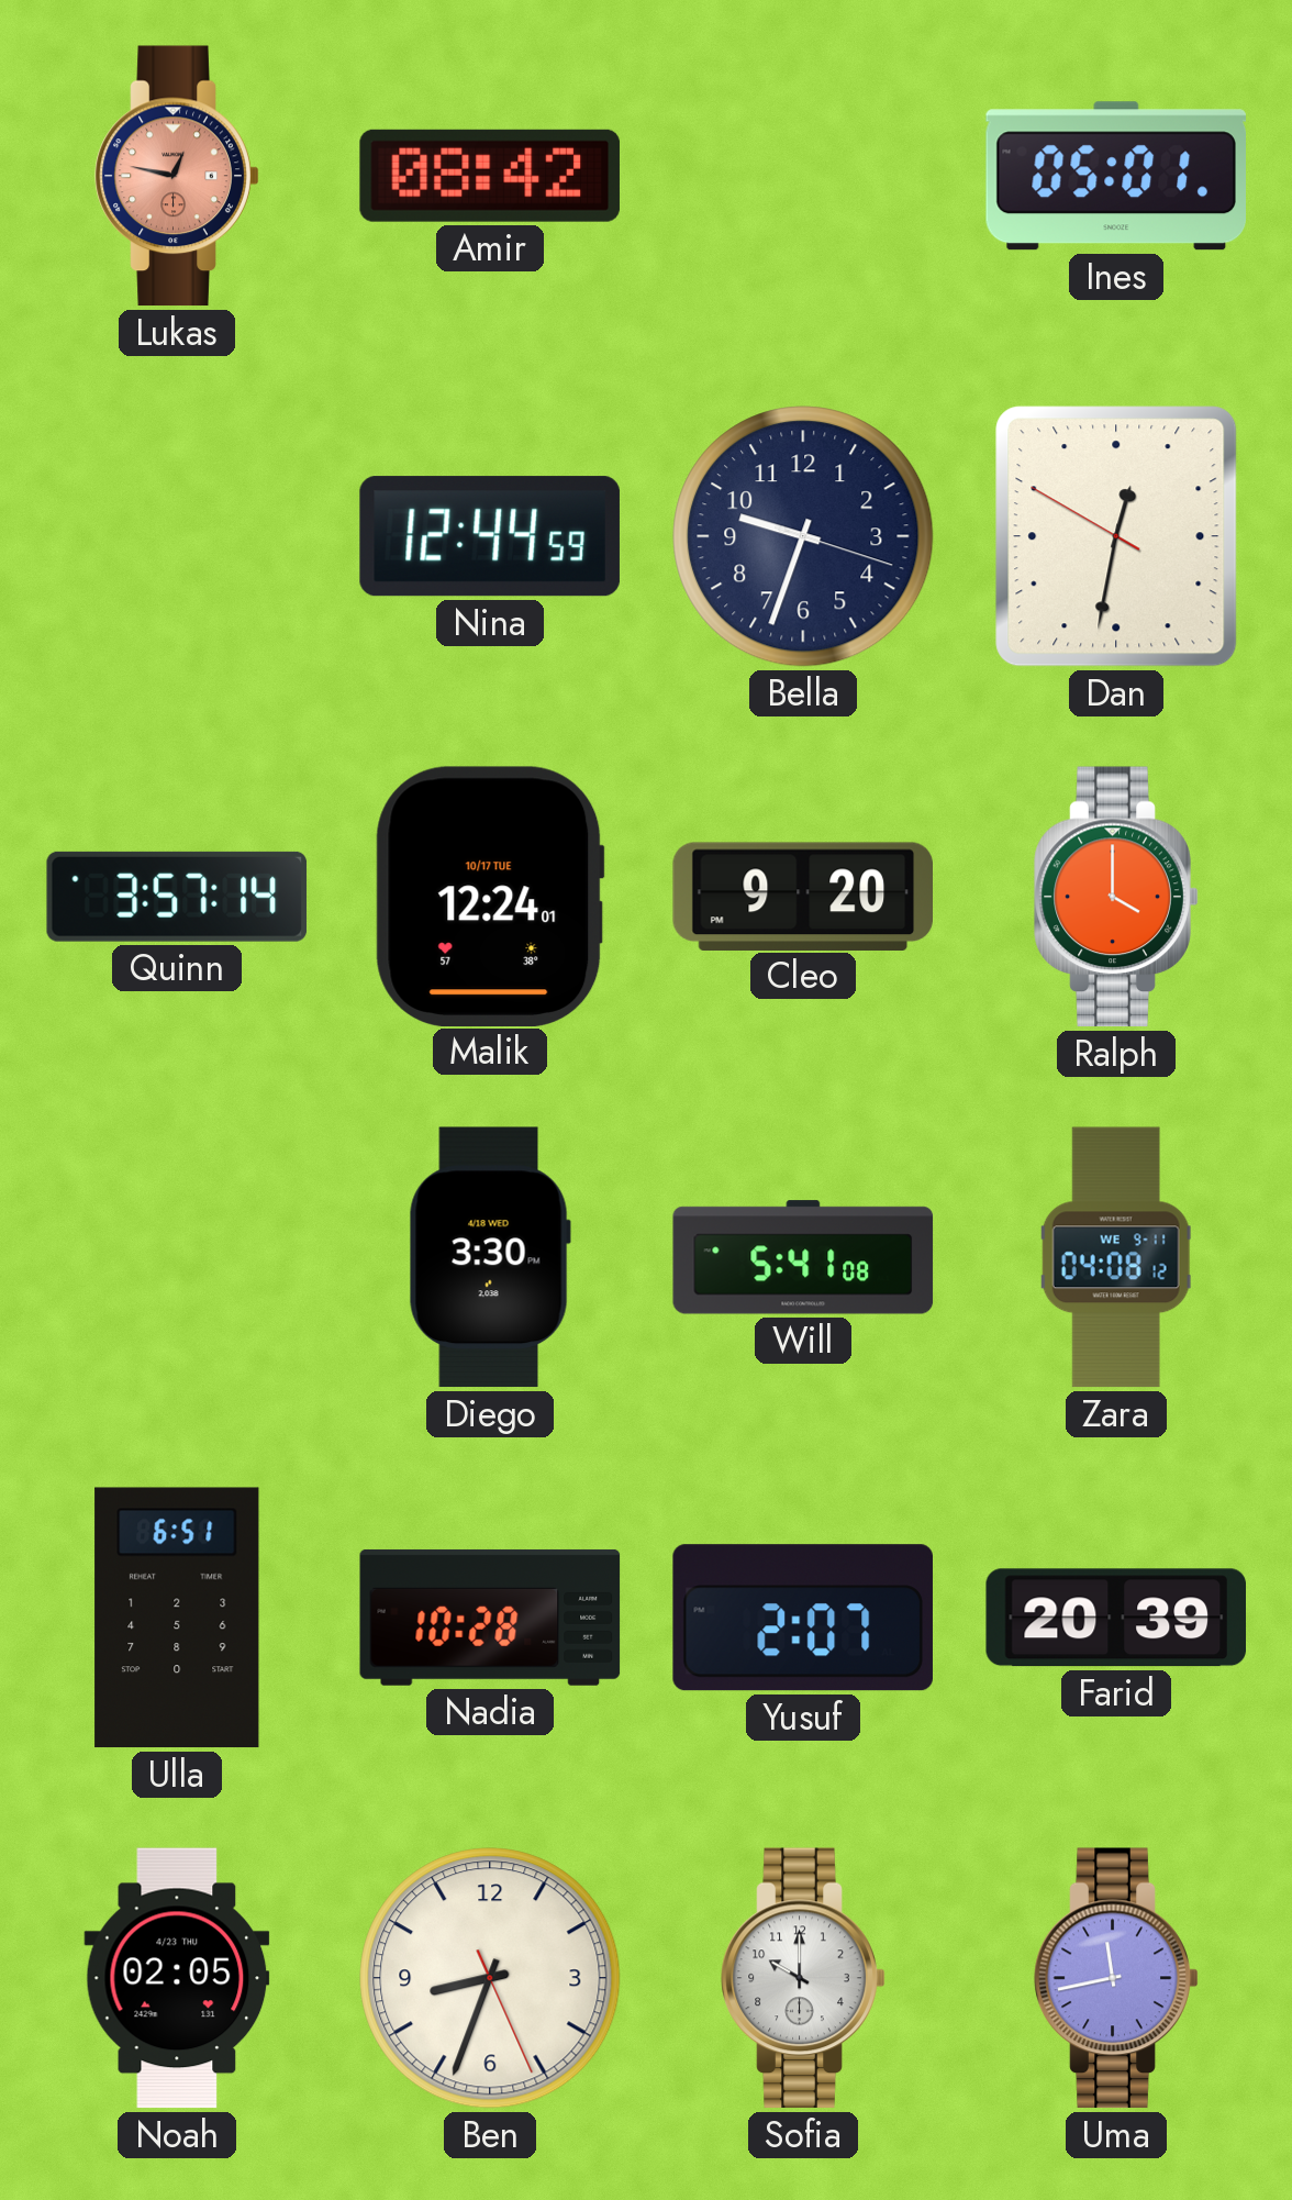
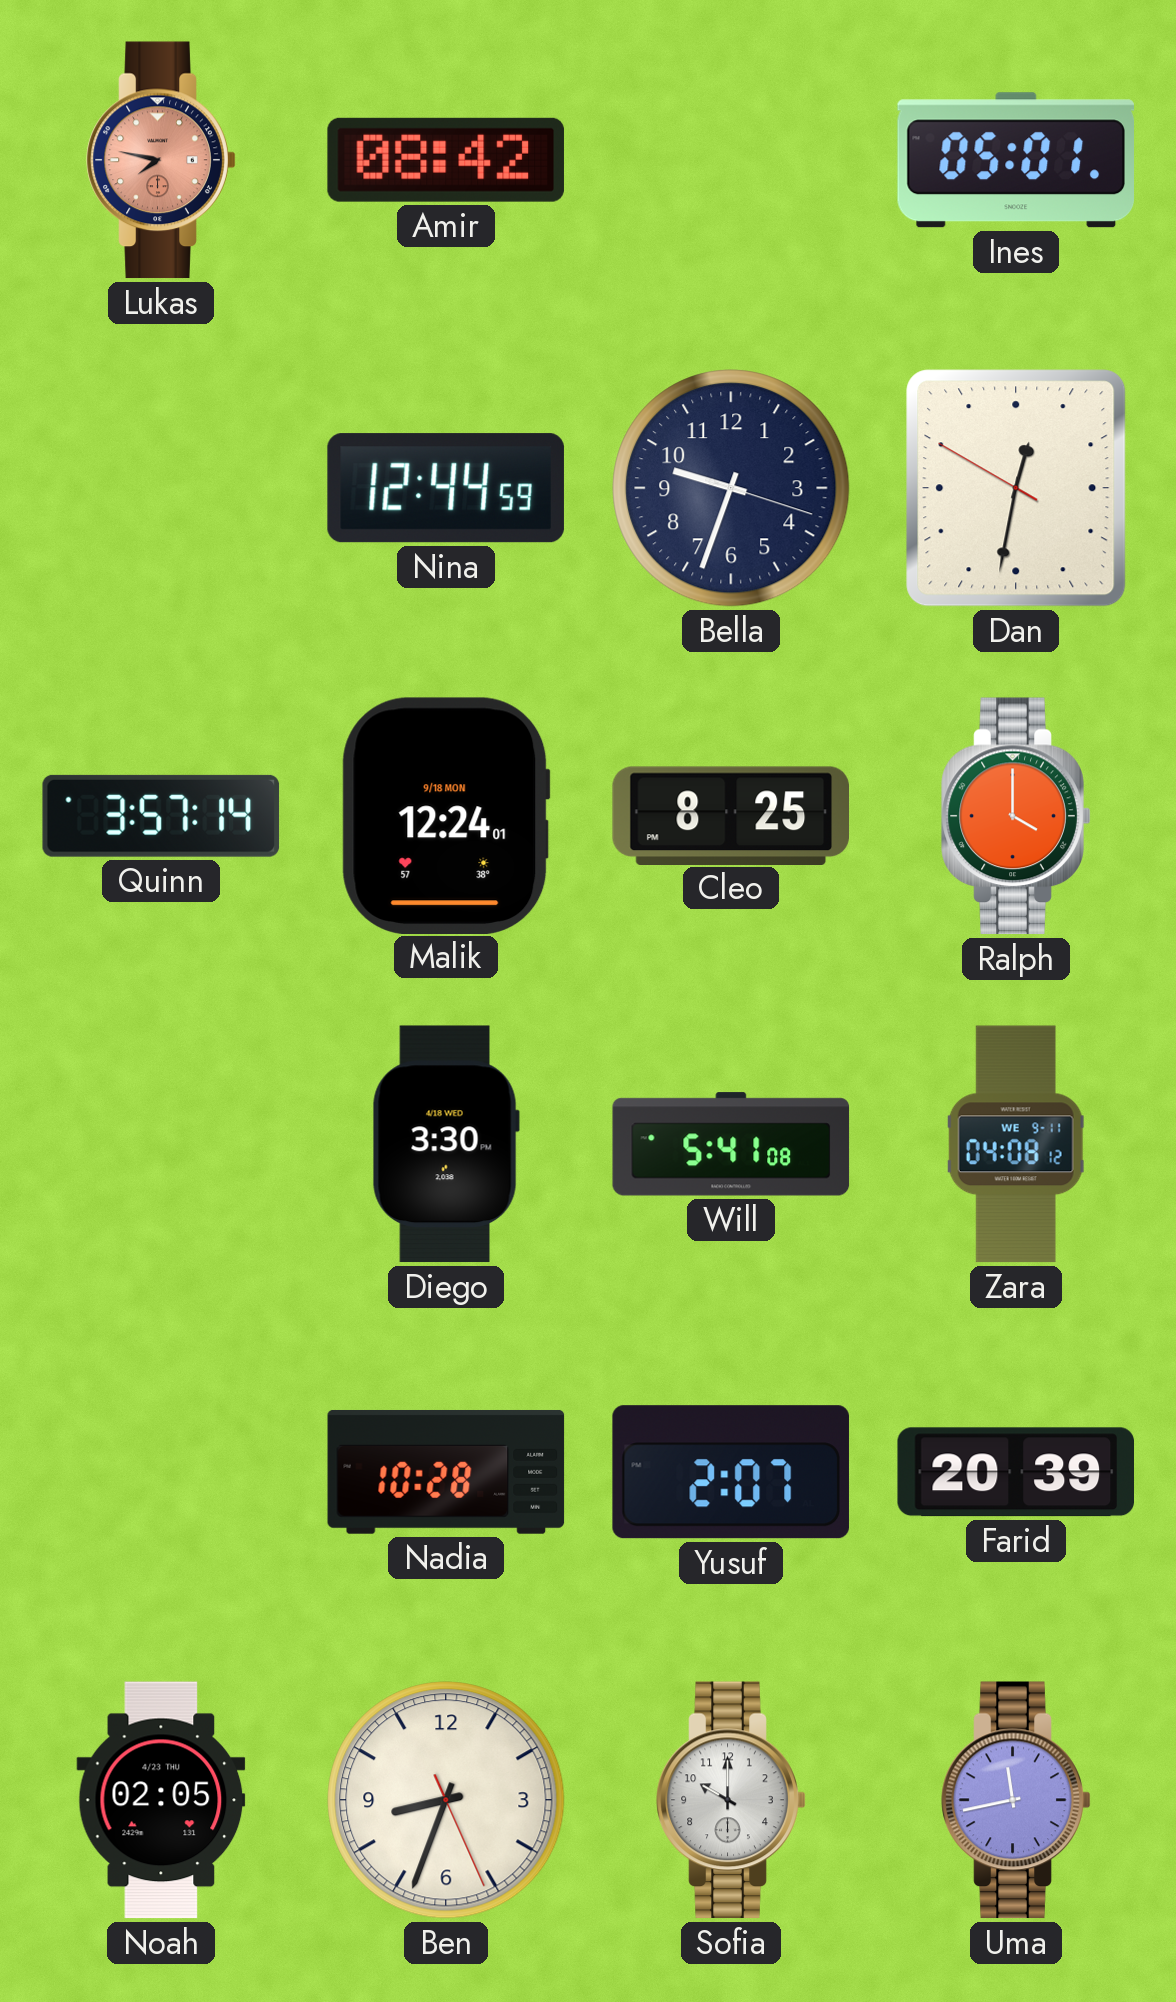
Lukas: 12:47 -> 7:47
Malik date: 10/17 TUE -> 9/18 MON
Cleo: 9:20 -> 8:25
Ulla: 6:51 -> none
